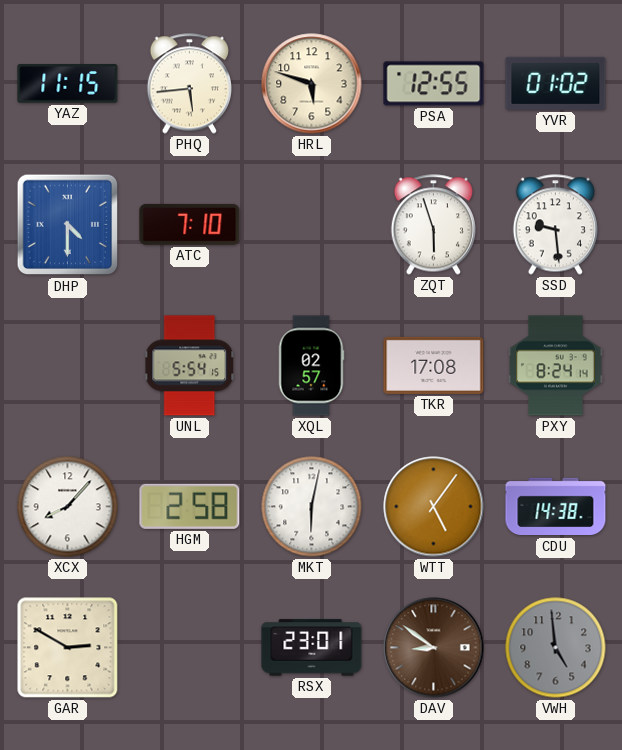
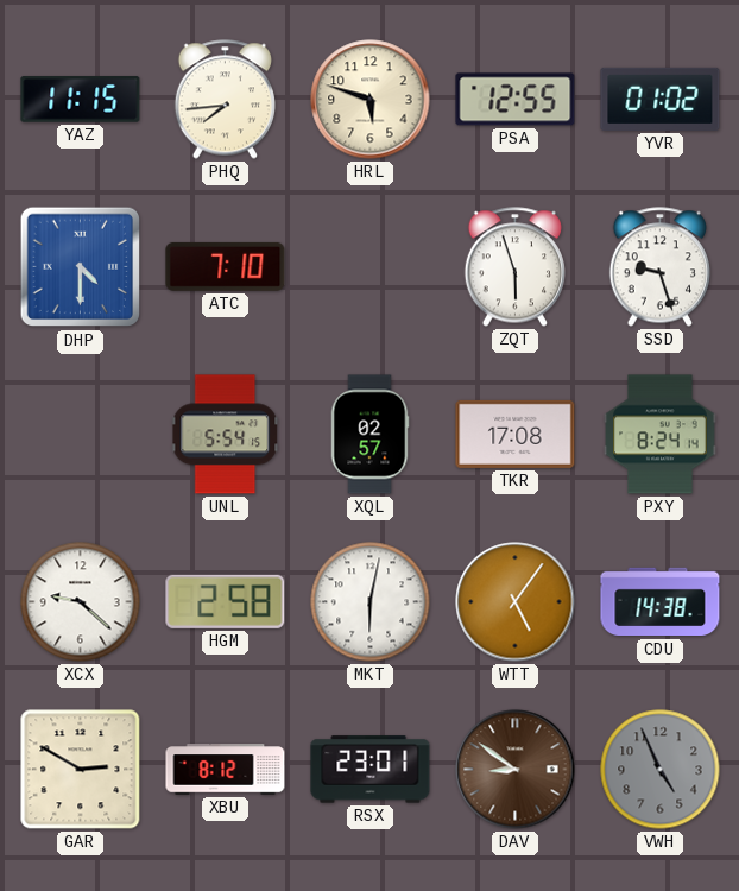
PHQ: 5:44 -> 7:44
SSD: 9:29 -> 9:27
XCX: 8:07 -> 9:22
XBU: none -> 8:12
VWH: 4:59 -> 4:56
